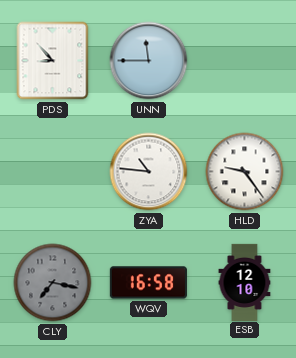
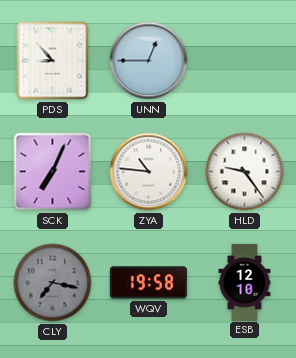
UNN: 11:45 -> 12:45
SCK: none -> 7:04
WQV: 16:58 -> 19:58
